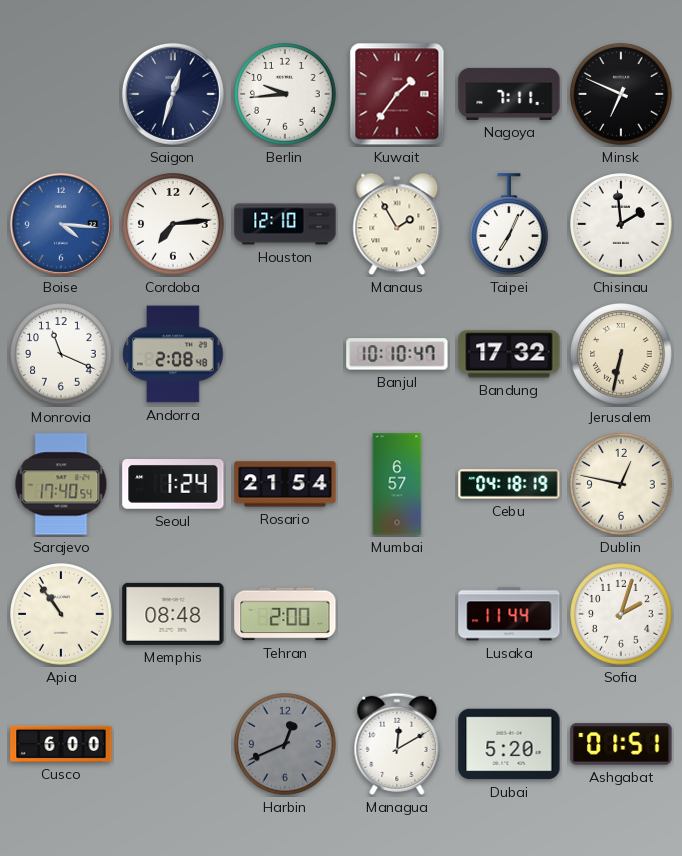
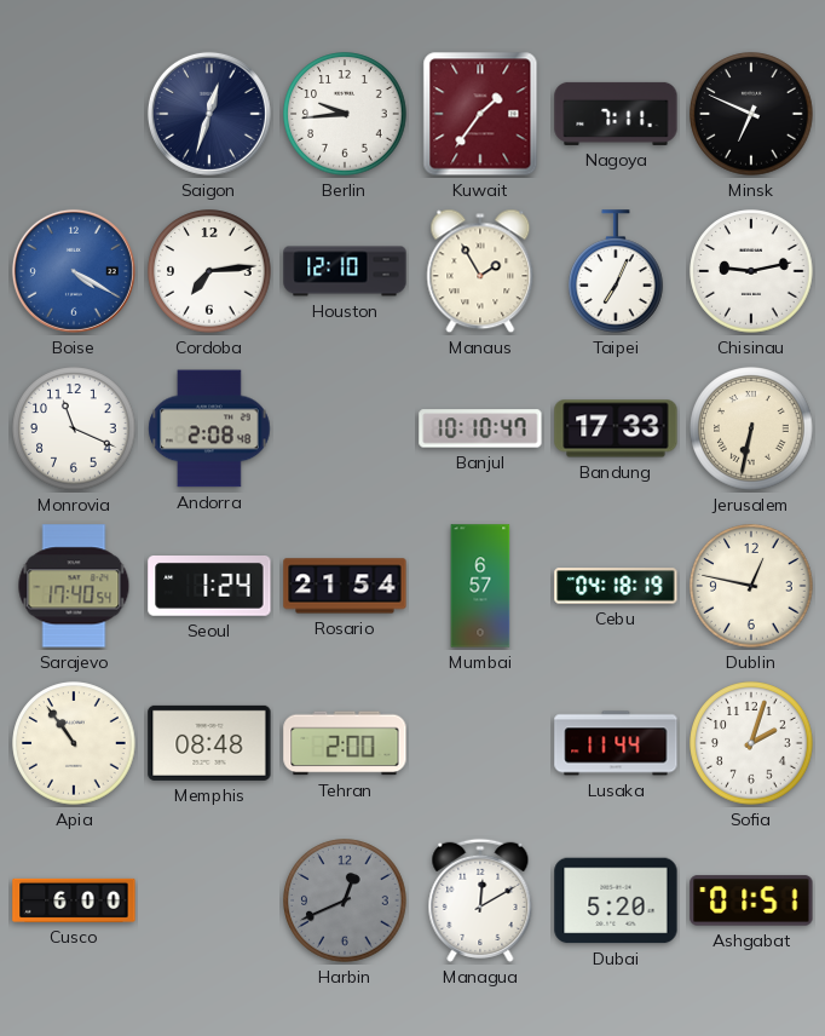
Boise: 4:16 -> 4:20
Chisinau: 1:59 -> 9:13
Bandung: 17:32 -> 17:33
